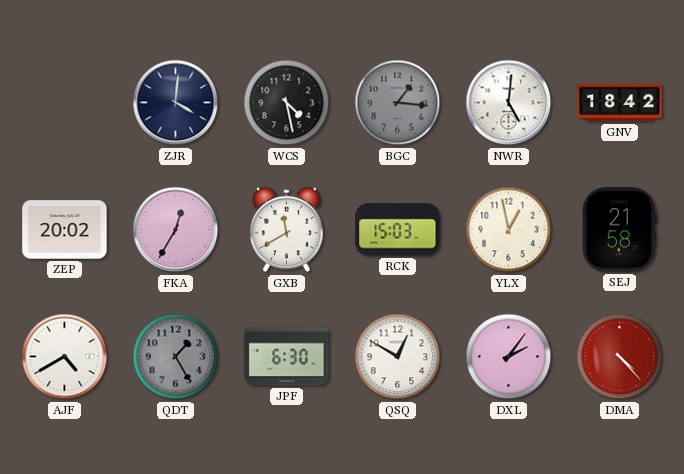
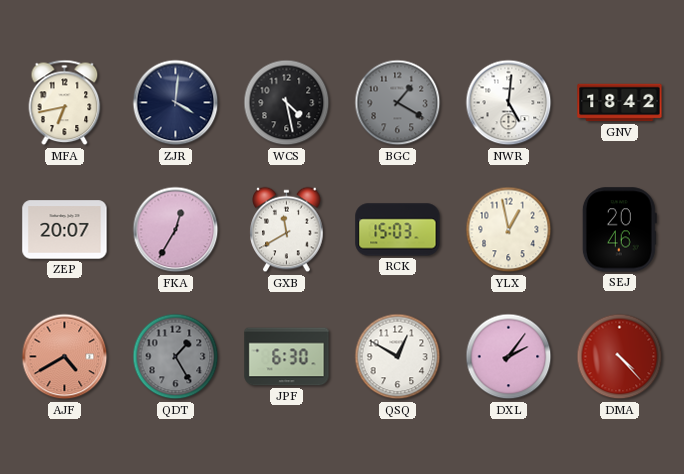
MFA: none -> 6:43
BGC: 1:16 -> 1:20
ZEP: 20:02 -> 20:07
SEJ: 21:58 -> 20:46
AJF dial: white -> salmon
